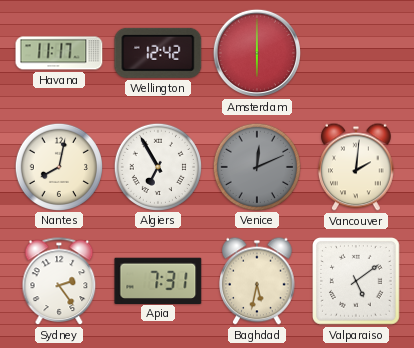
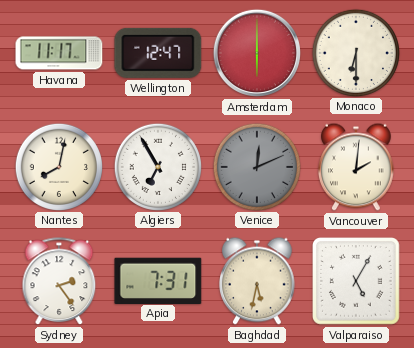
Wellington: 12:42 -> 12:47
Monaco: none -> 6:30
Valparaiso: 5:09 -> 5:05
